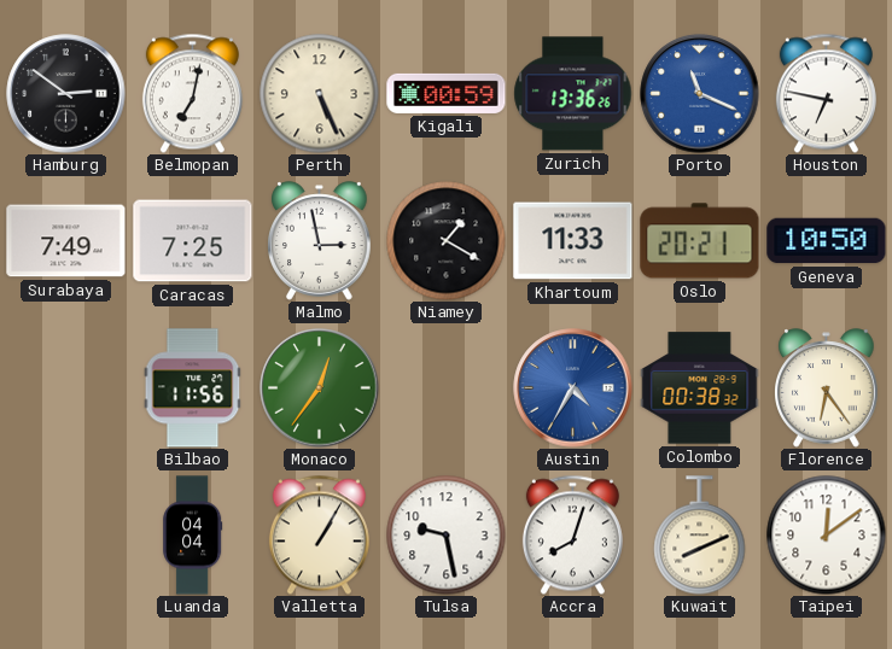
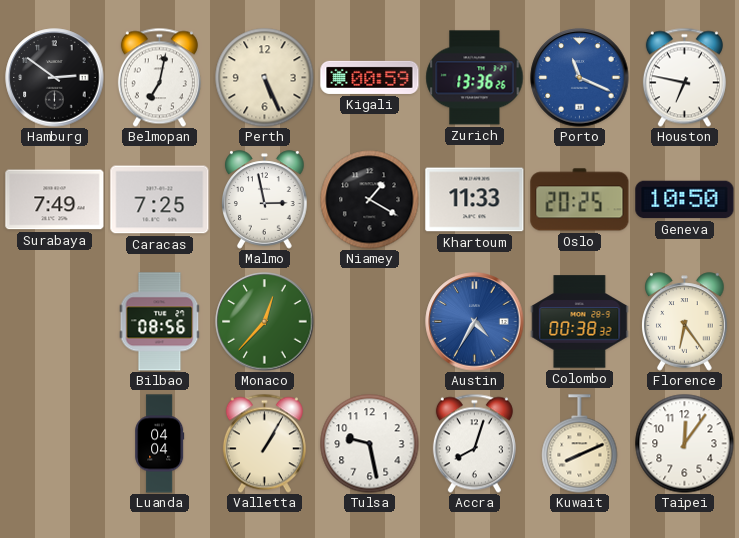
Oslo: 20:21 -> 20:25
Bilbao: 11:56 -> 08:56
Monaco: 12:36 -> 12:37
Taipei: 12:09 -> 12:06
